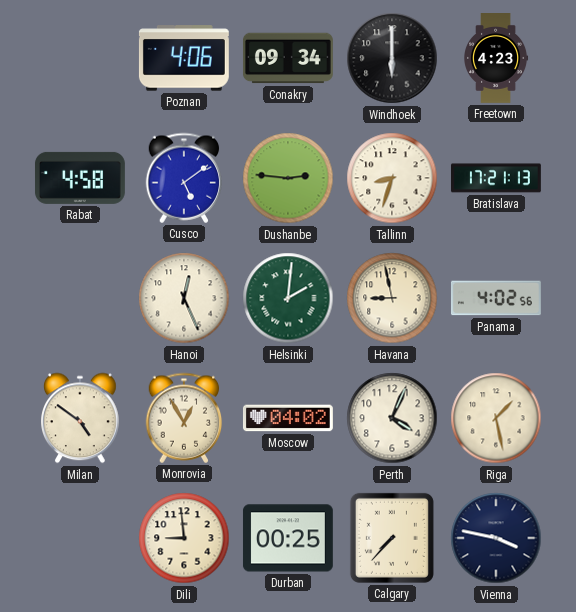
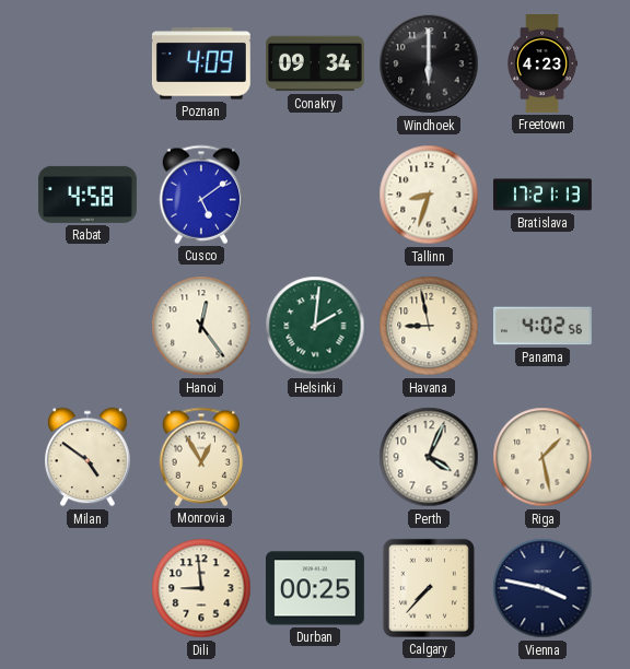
Poznan: 4:06 -> 4:09
Dushanbe: 2:46 -> none
Hanoi: 12:26 -> 12:24
Moscow: 04:02 -> none
